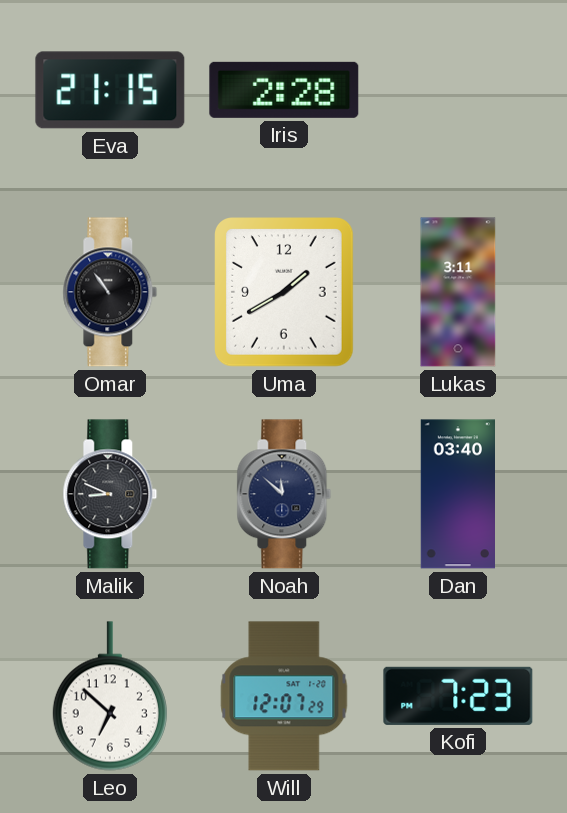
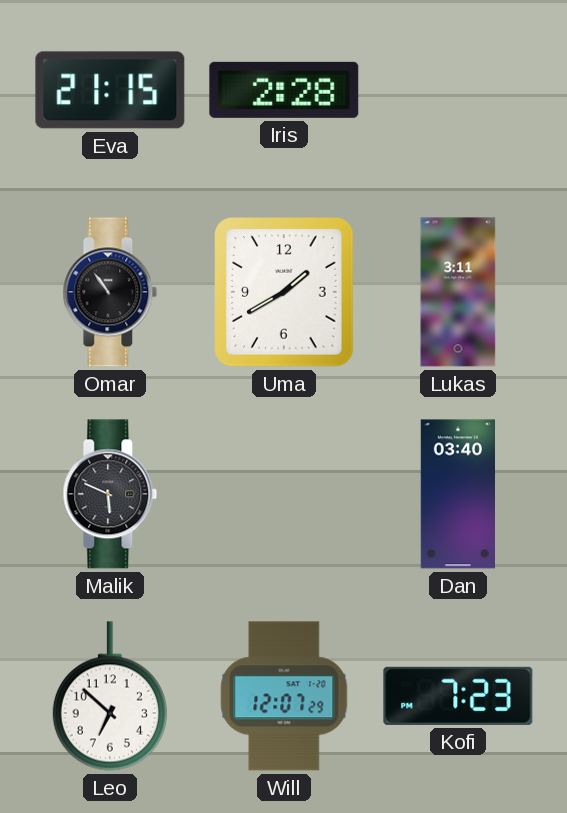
Malik: 8:49 -> 5:49
Noah: 11:52 -> none
